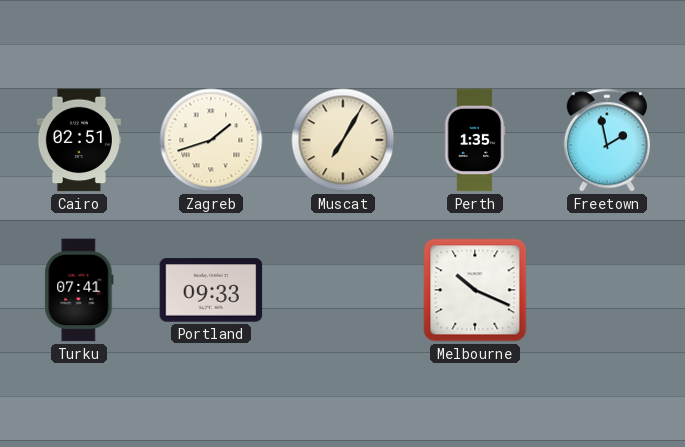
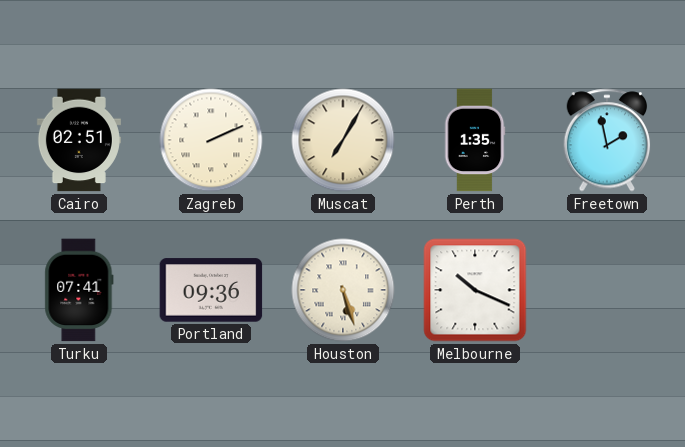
Zagreb: 1:42 -> 2:11
Portland: 09:33 -> 09:36
Houston: none -> 5:27
